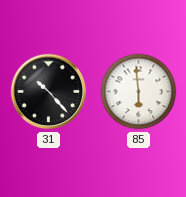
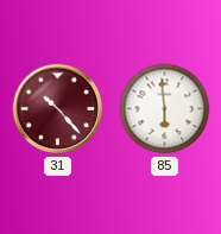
31 dial: black -> burgundy
